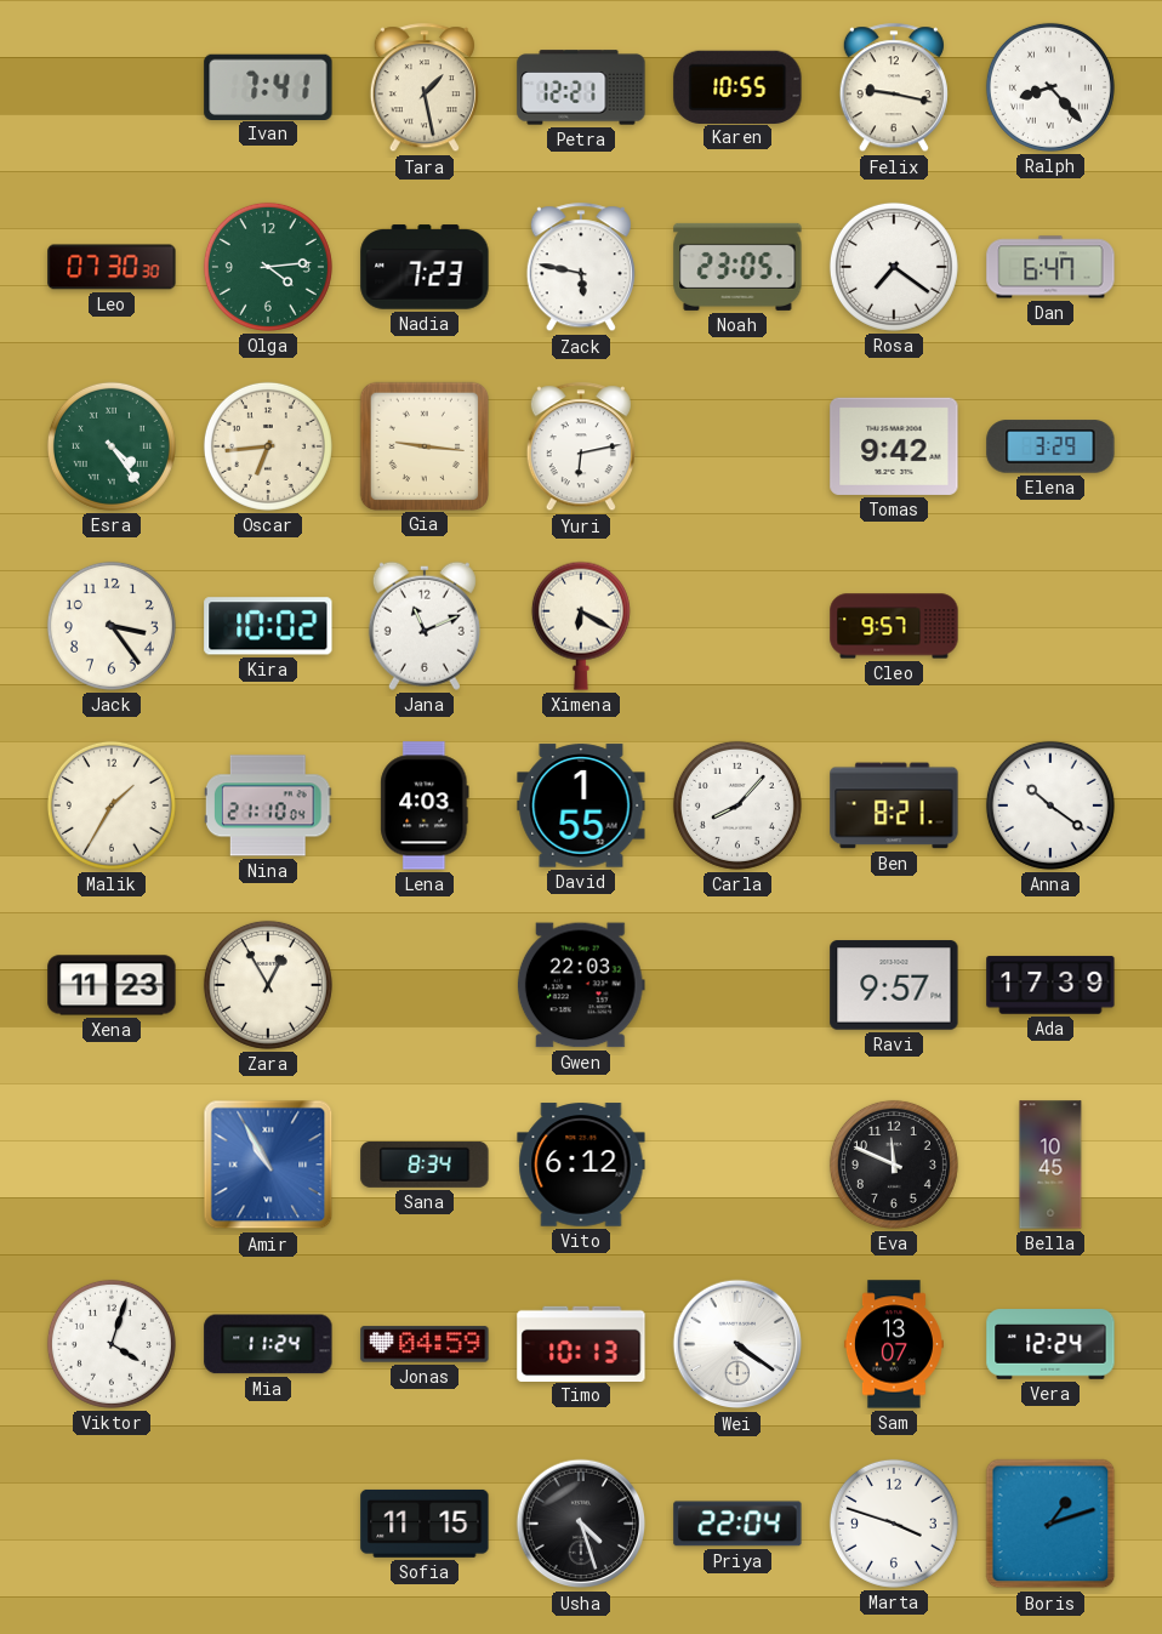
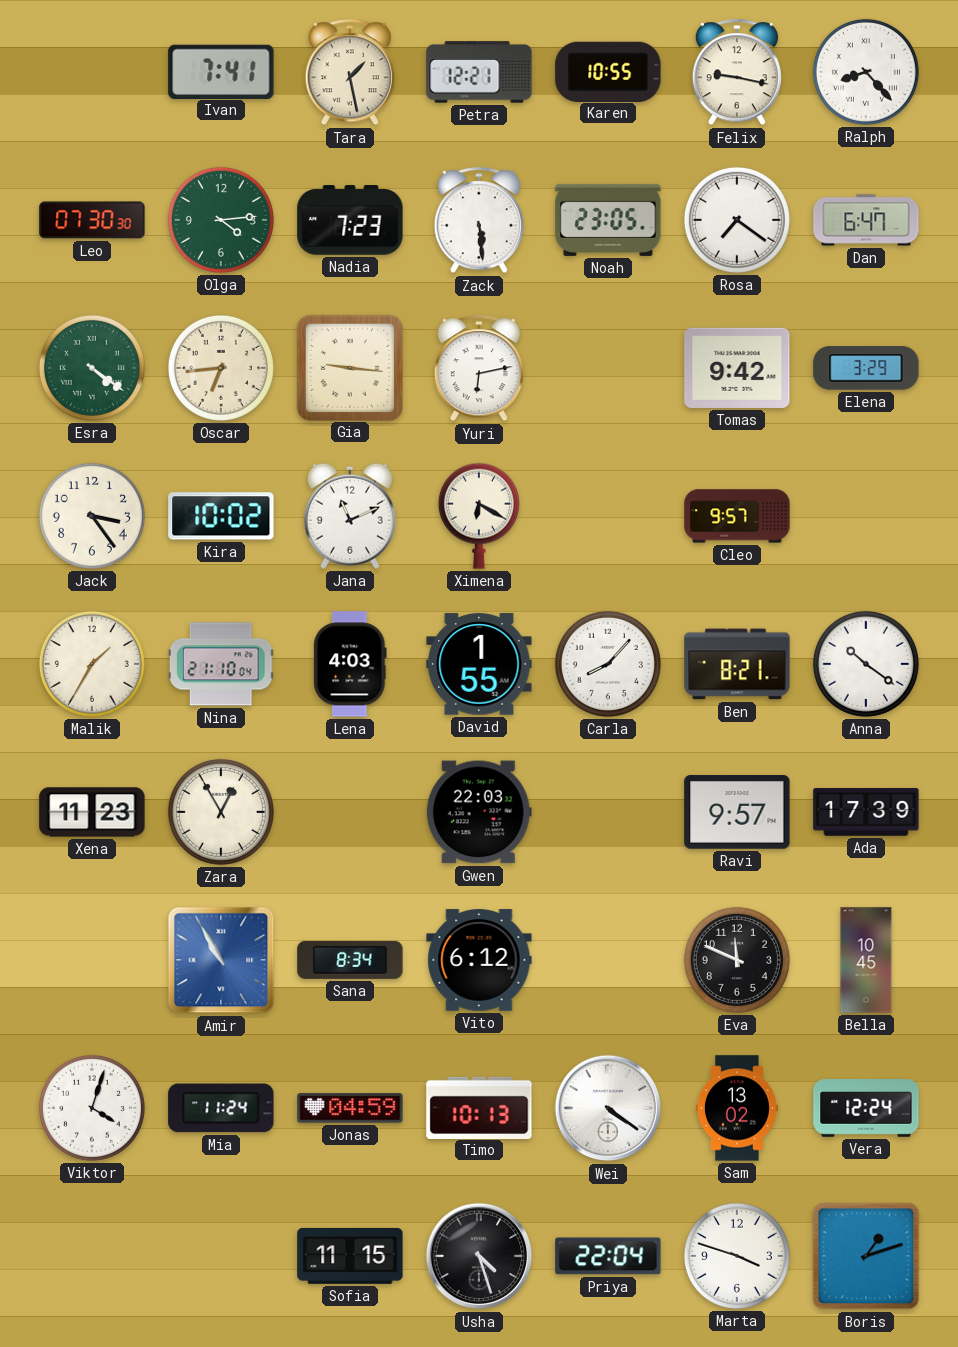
Zack: 5:47 -> 5:29
Esra: 4:24 -> 4:21
Sam: 13:07 -> 13:02
